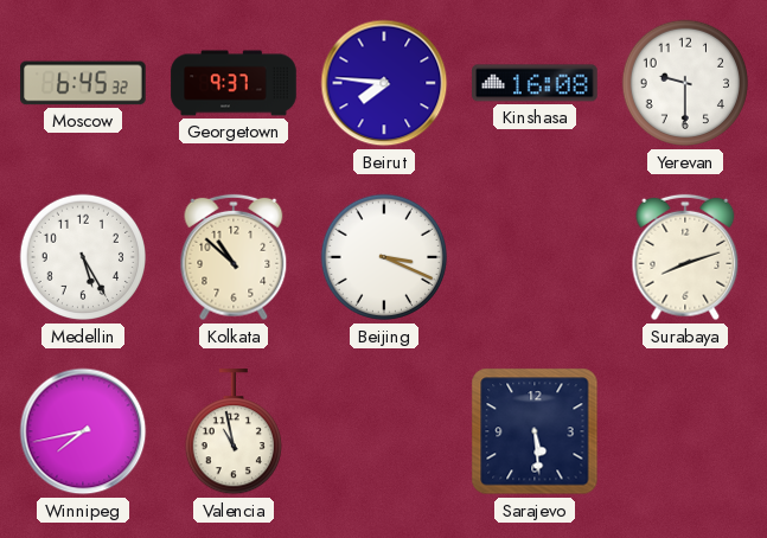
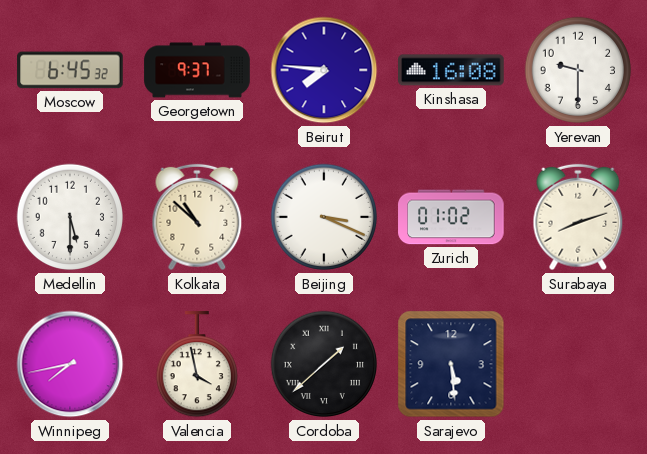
Medellin: 5:25 -> 5:30
Zurich: none -> 01:02
Valencia: 10:58 -> 3:58
Cordoba: none -> 1:38
